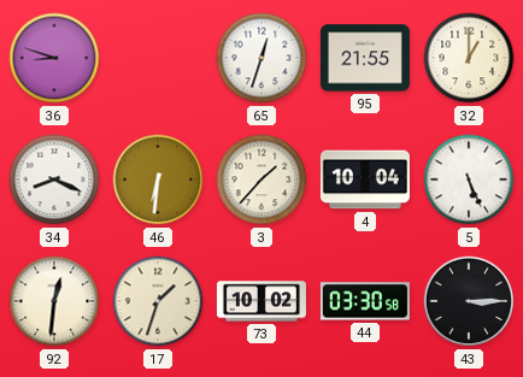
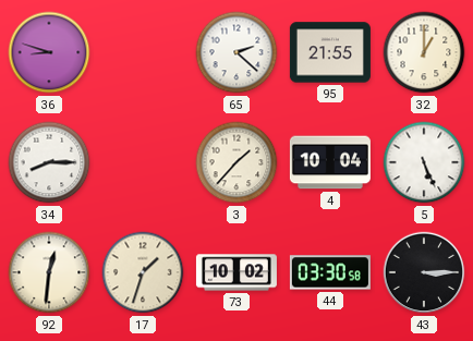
65: 12:33 -> 2:22
34: 8:19 -> 8:15
46: 6:31 -> none
